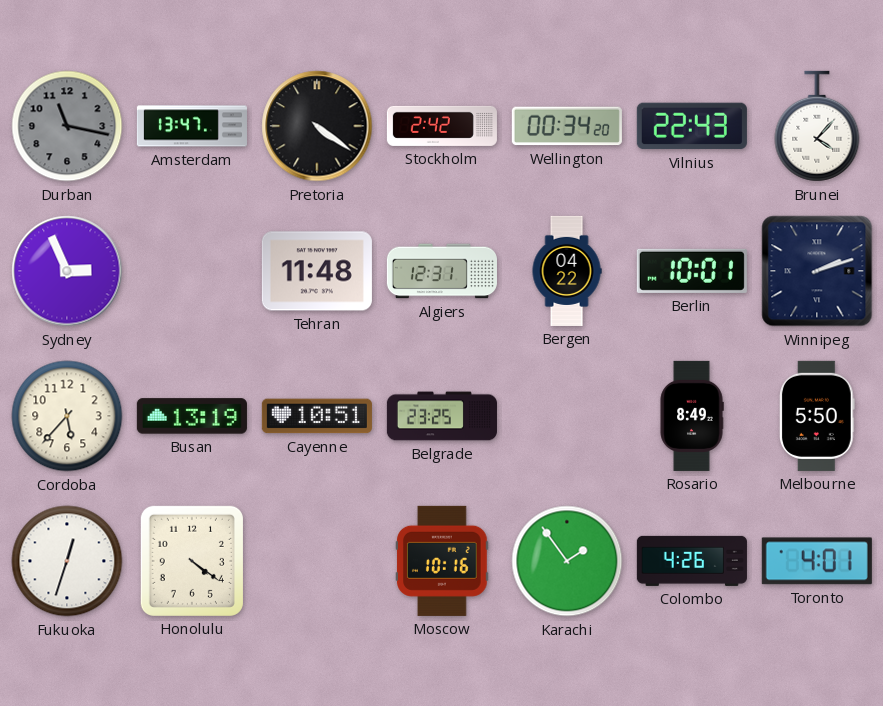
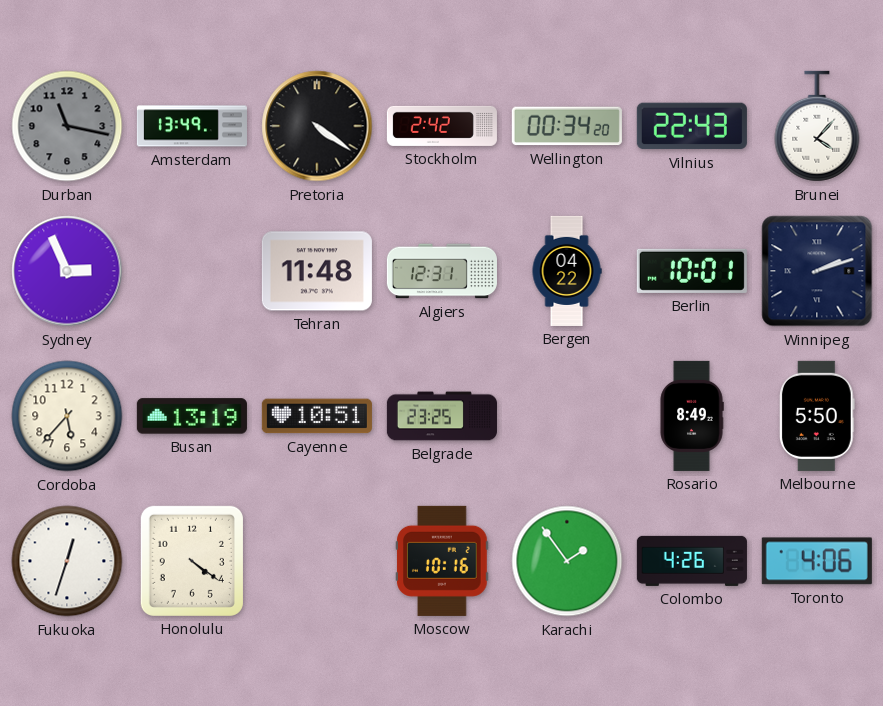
Amsterdam: 13:47 -> 13:49
Toronto: 4:01 -> 4:06
